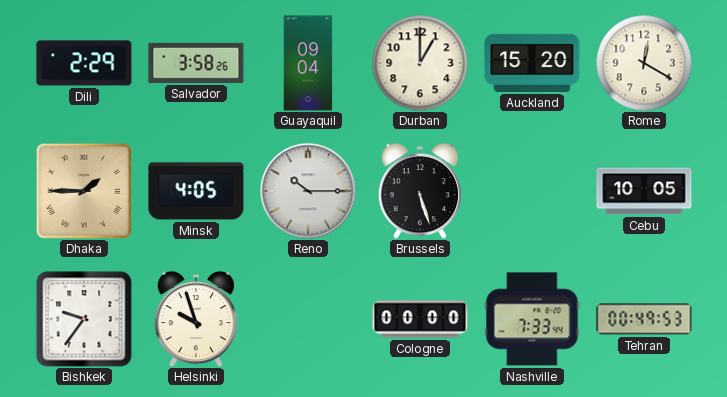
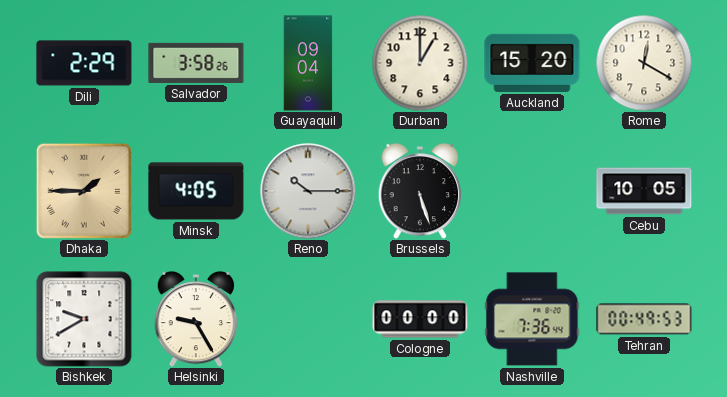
Bishkek: 9:36 -> 9:40
Helsinki: 9:57 -> 9:25
Nashville: 7:33 -> 7:36
